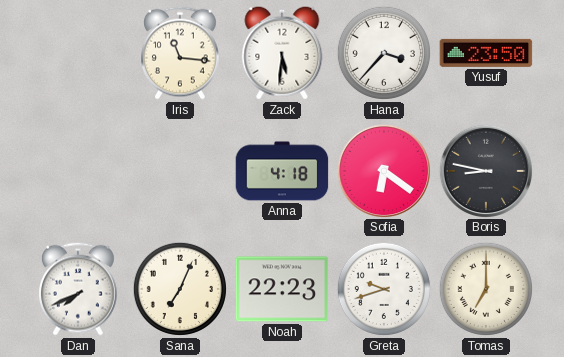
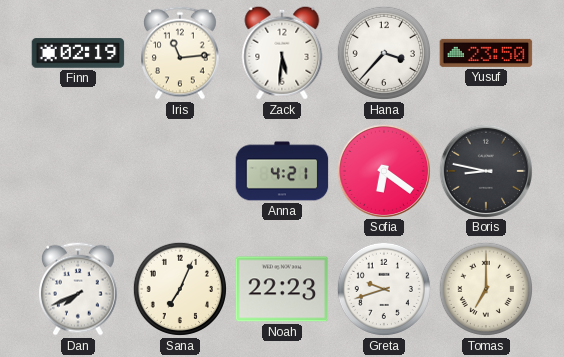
Finn: none -> 02:19
Iris: 11:16 -> 11:14
Anna: 4:18 -> 4:21
